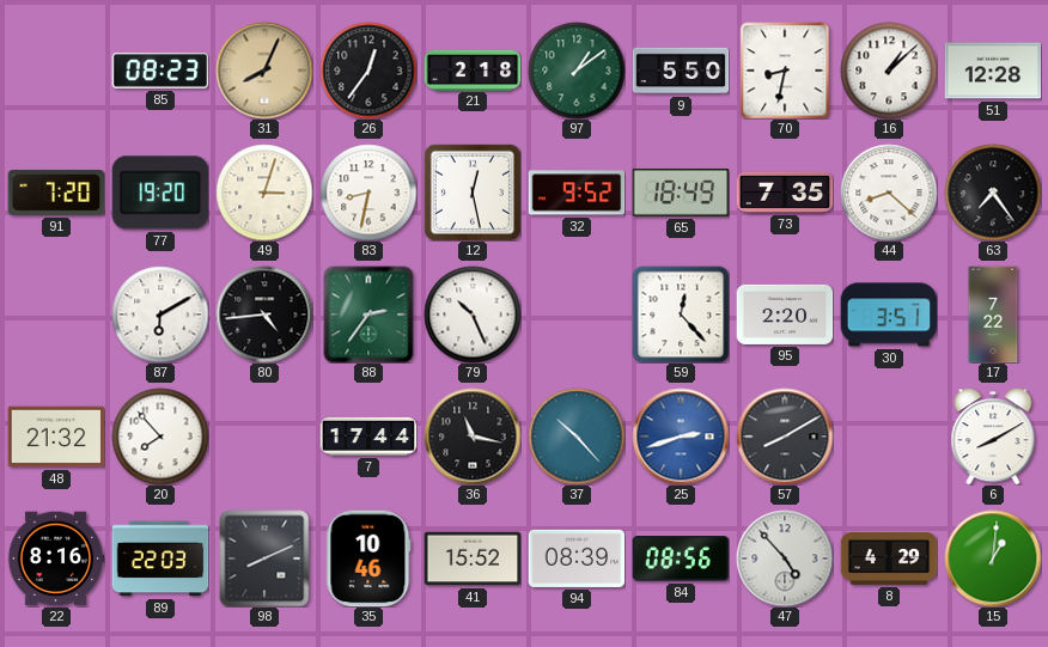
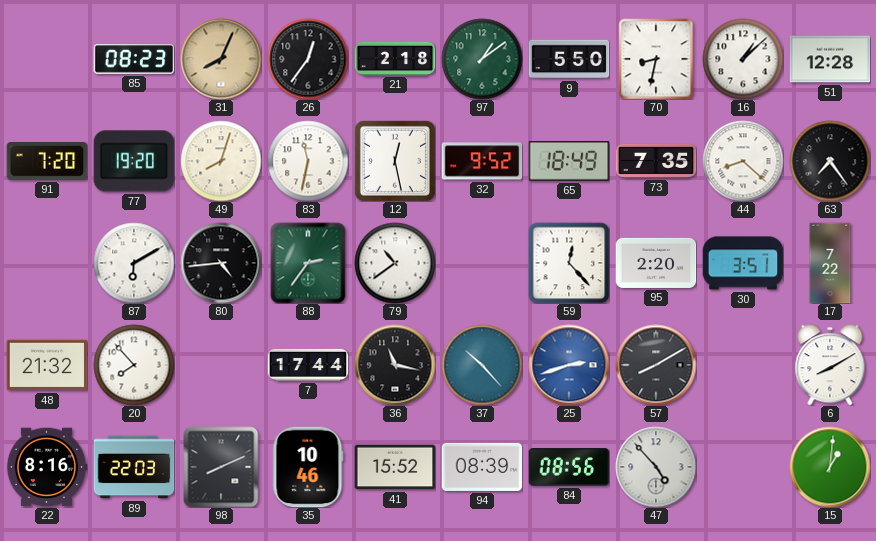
49: 3:03 -> 8:03
83: 8:32 -> 11:32
79: 10:26 -> 10:39
8: 4:29 -> none
